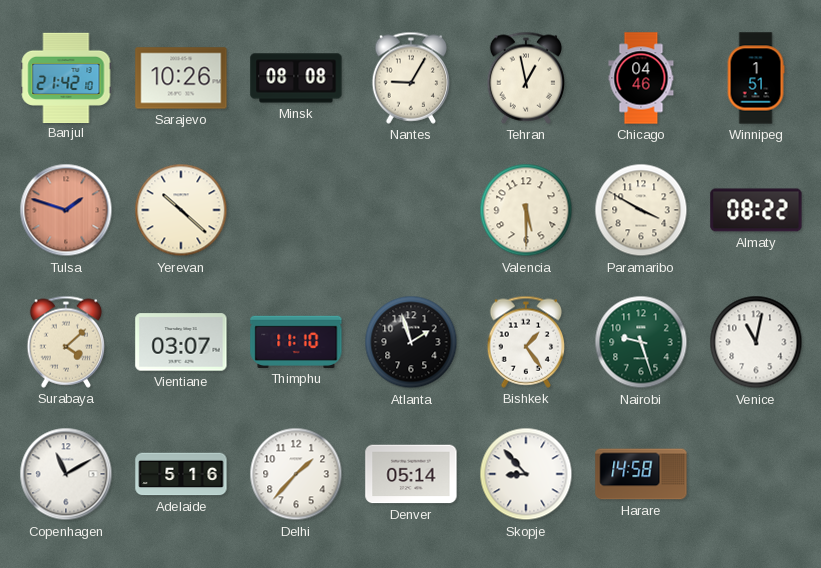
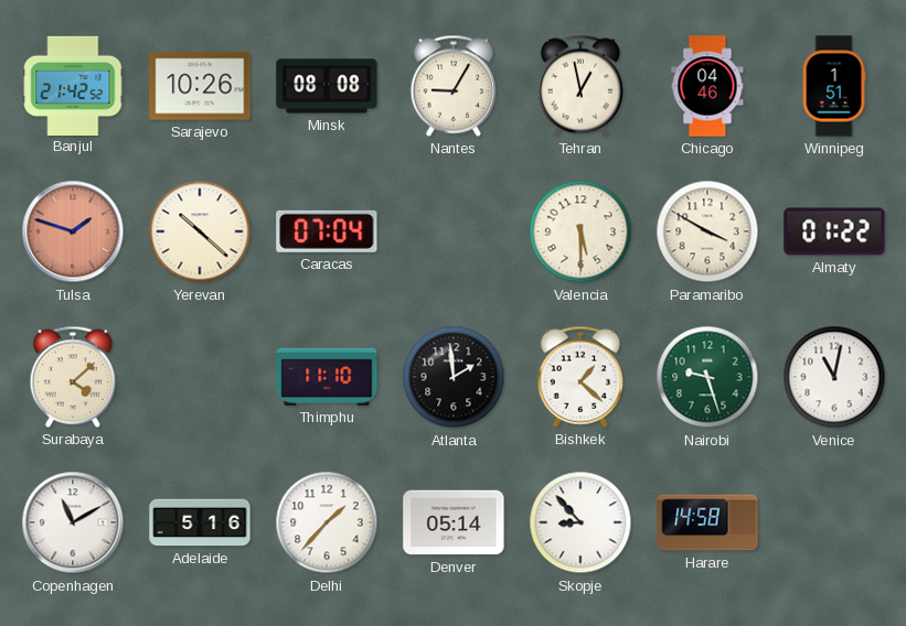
Banjul: 21:42:10 -> 21:42:52
Caracas: none -> 07:04
Almaty: 08:22 -> 01:22
Vientiane: 03:07 -> none
Atlanta: 1:57 -> 1:59
Bishkek: 1:24 -> 1:22
